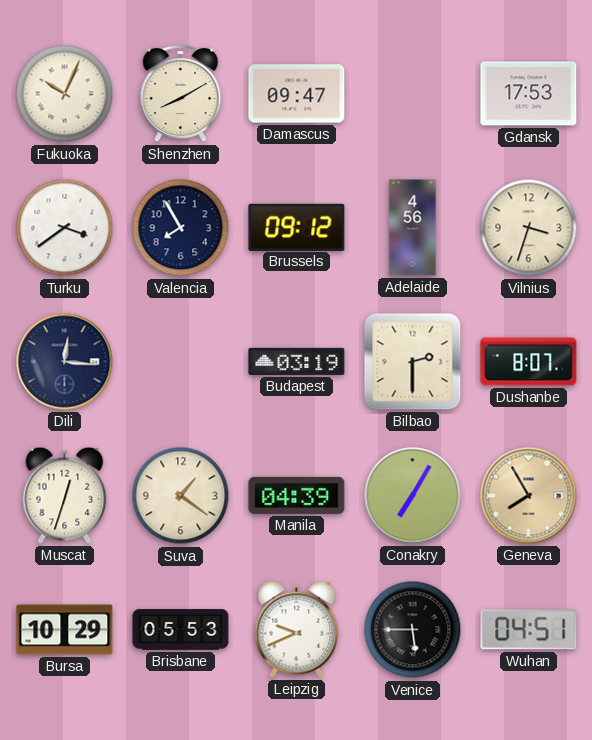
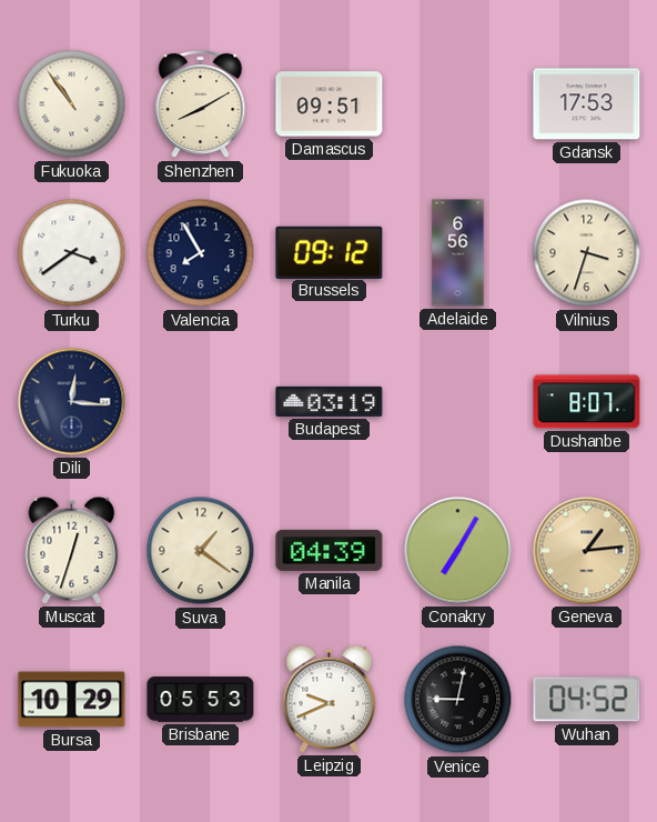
Fukuoka: 10:04 -> 10:54
Damascus: 09:47 -> 09:51
Adelaide: 4:56 -> 6:56
Bilbao: 2:30 -> none
Geneva: 7:55 -> 1:14
Venice: 5:45 -> 9:02
Wuhan: 04:51 -> 04:52
